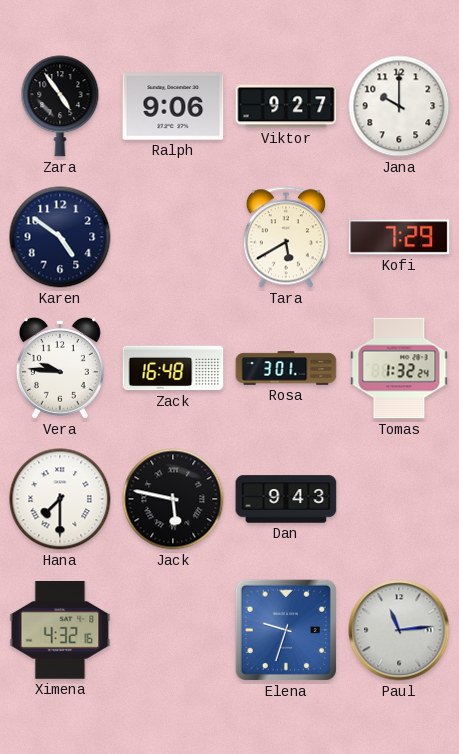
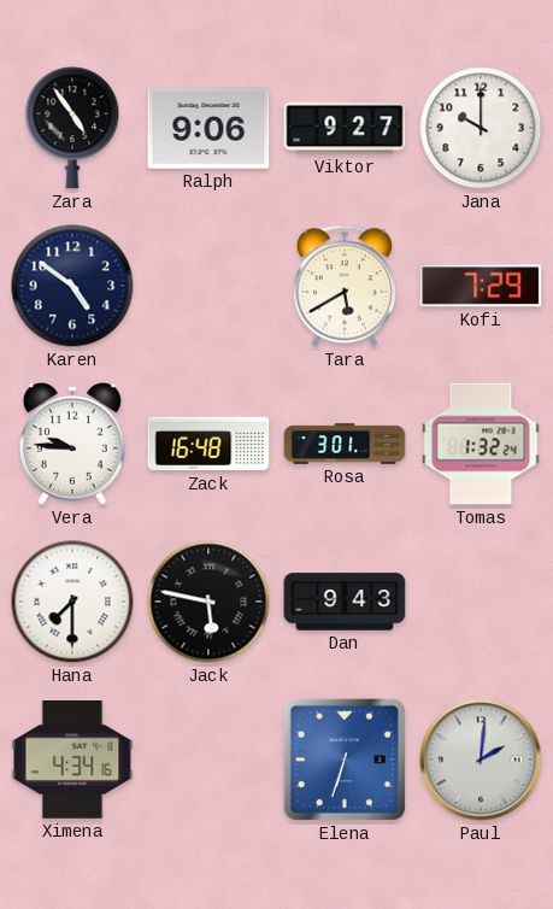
Ximena: 4:32 -> 4:34
Elena: 9:33 -> 6:33
Paul: 11:14 -> 2:01
